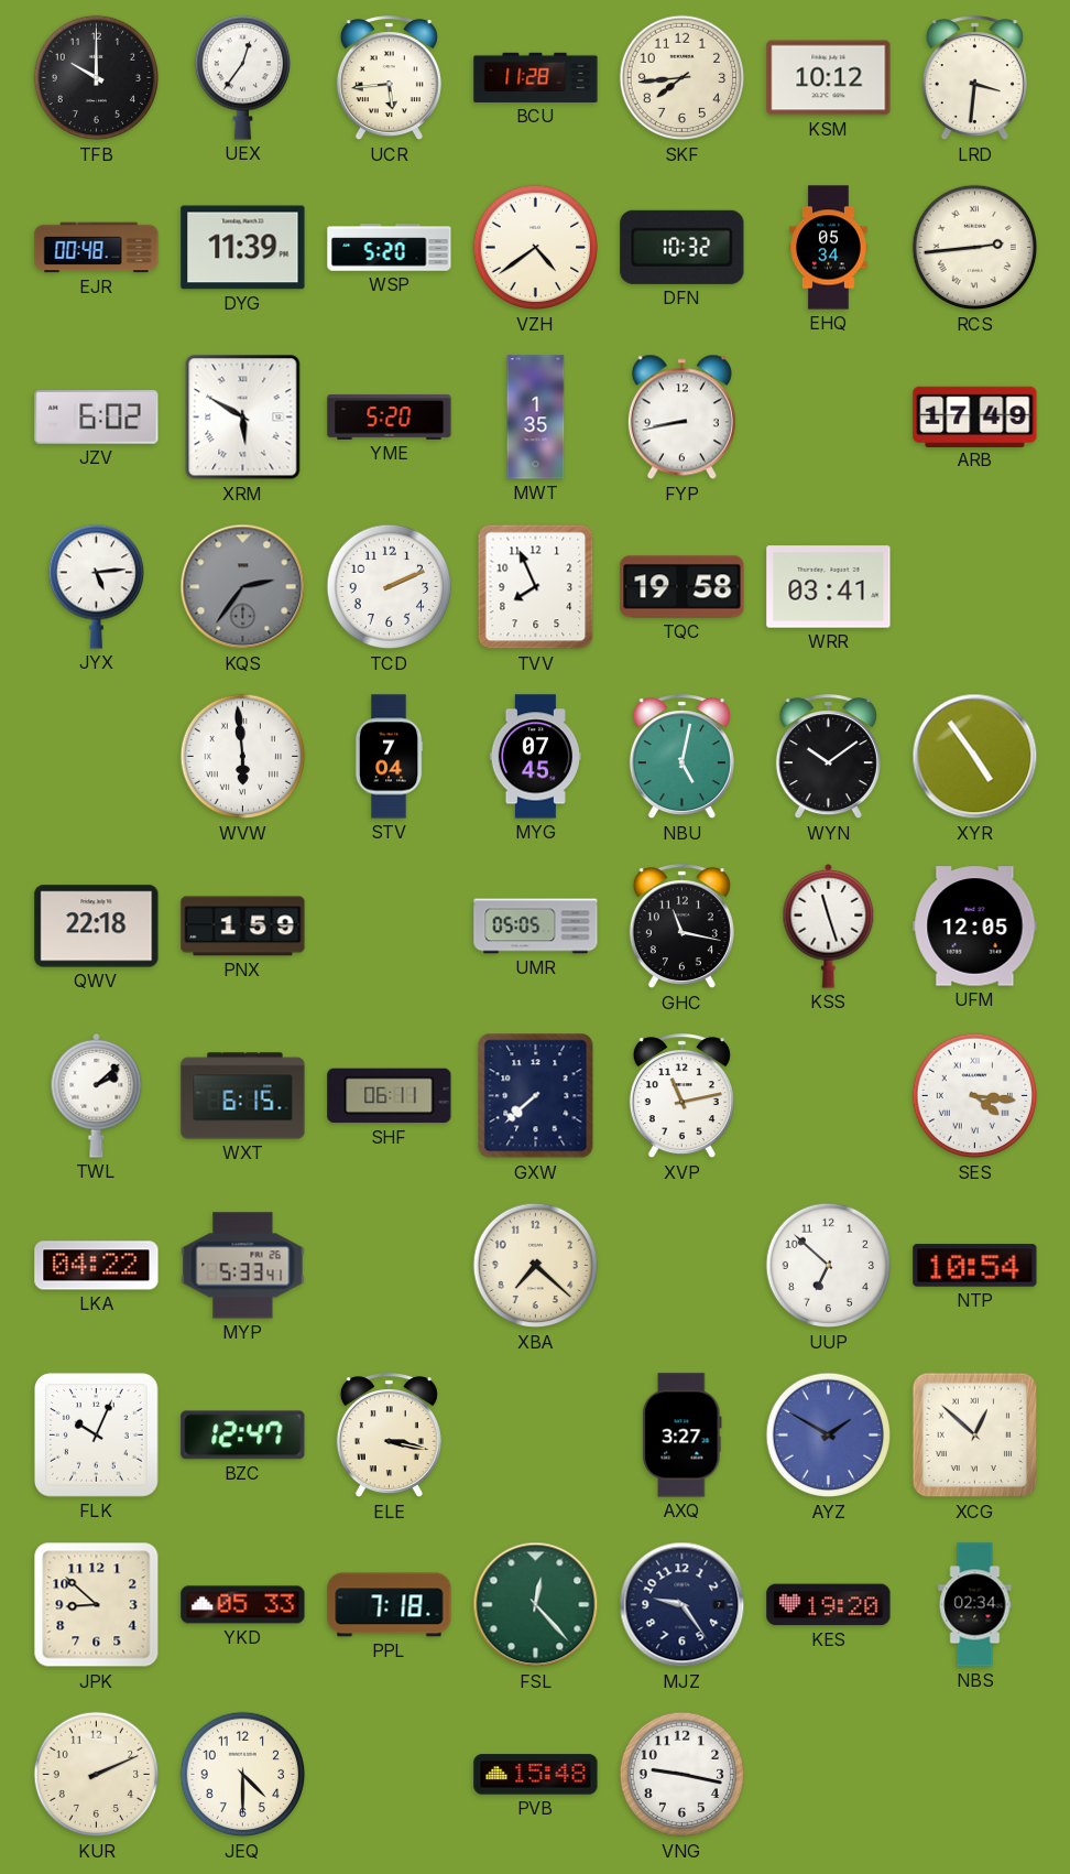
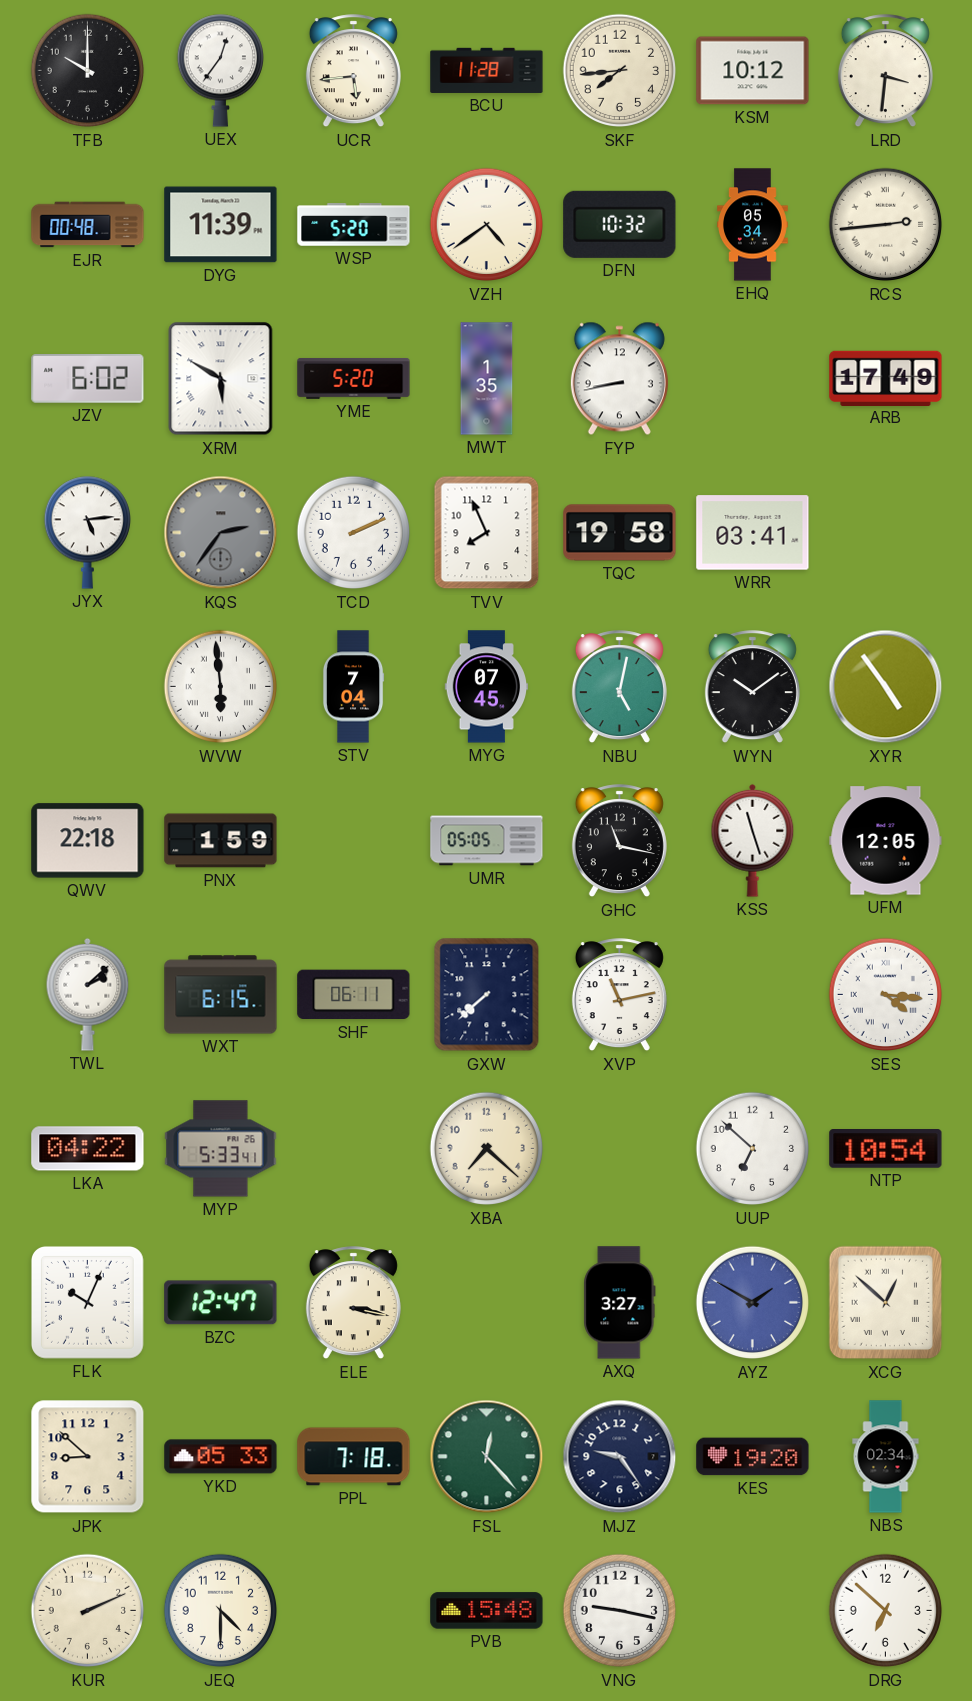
DRG: none -> 6:52
